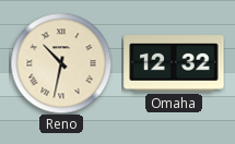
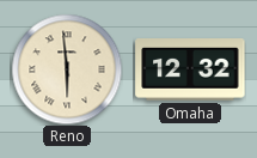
Reno: 10:32 -> 5:59
